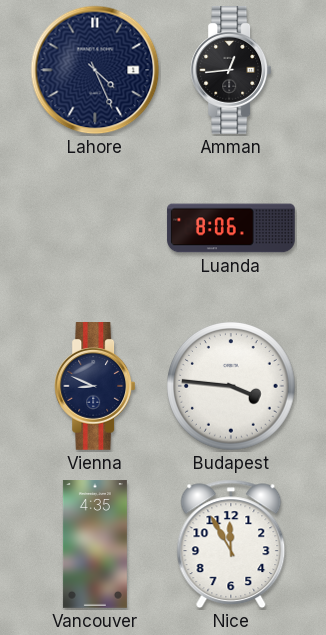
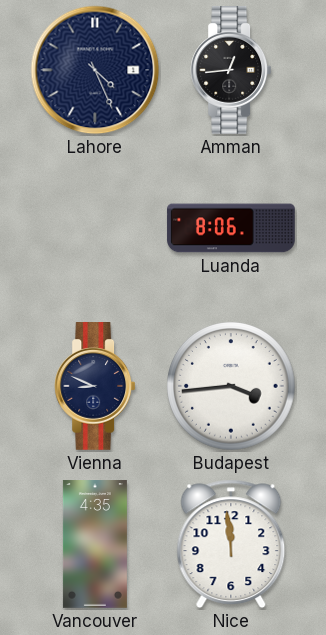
Budapest: 3:46 -> 3:44
Nice: 11:55 -> 11:59
